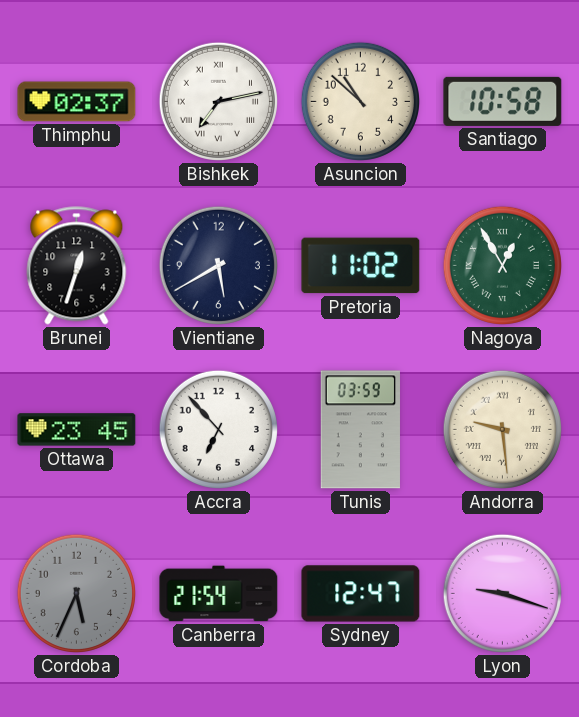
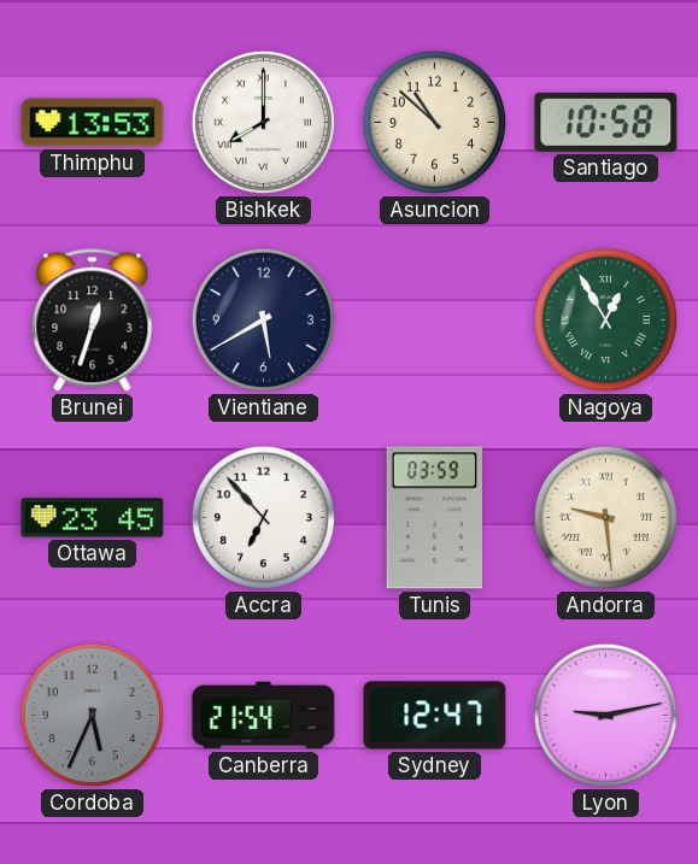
Thimphu: 02:37 -> 13:53
Bishkek: 7:13 -> 8:00
Pretoria: 11:02 -> none
Lyon: 9:18 -> 9:13
